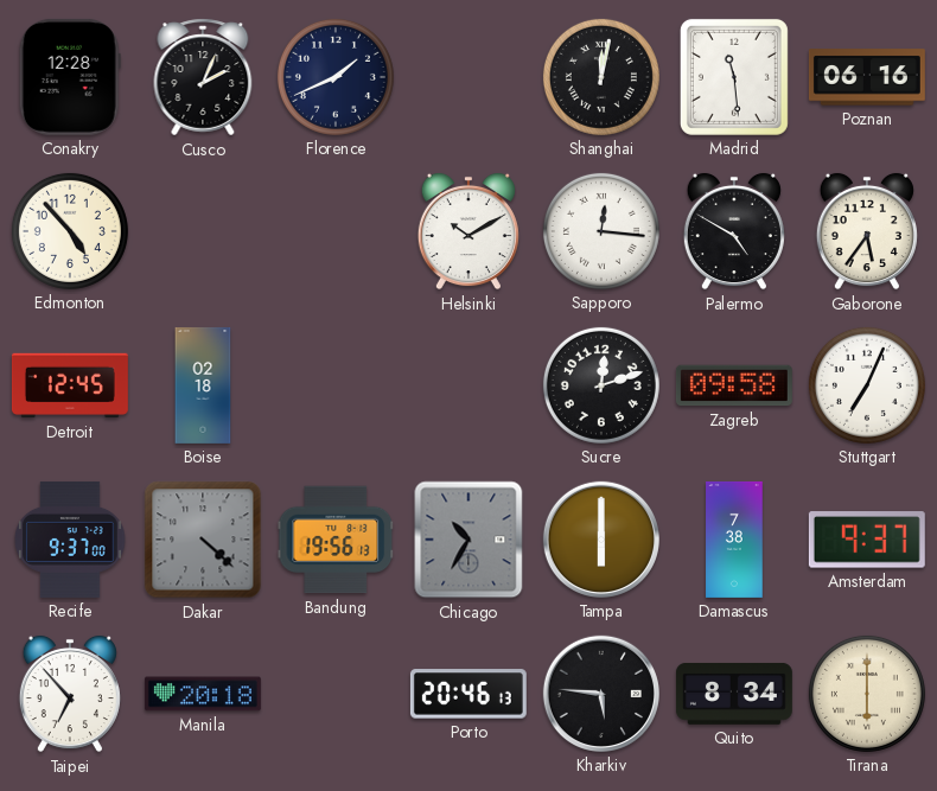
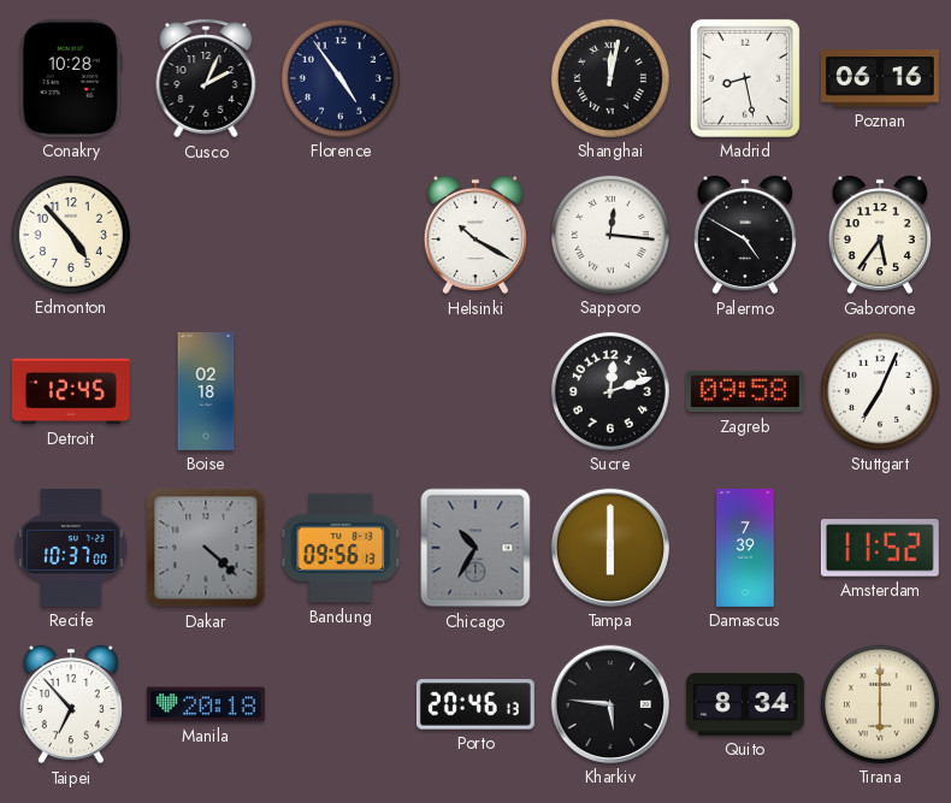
Conakry: 12:28 -> 10:28
Florence: 1:41 -> 4:54
Madrid: 11:29 -> 8:28
Helsinki: 10:10 -> 10:20
Recife: 9:37 -> 10:37
Bandung: 19:56 -> 09:56
Damascus: 7:38 -> 7:39
Amsterdam: 9:37 -> 11:52
